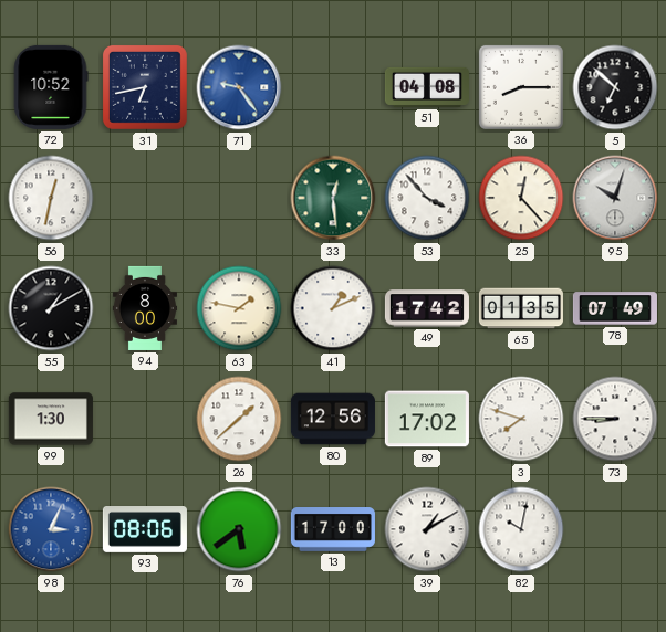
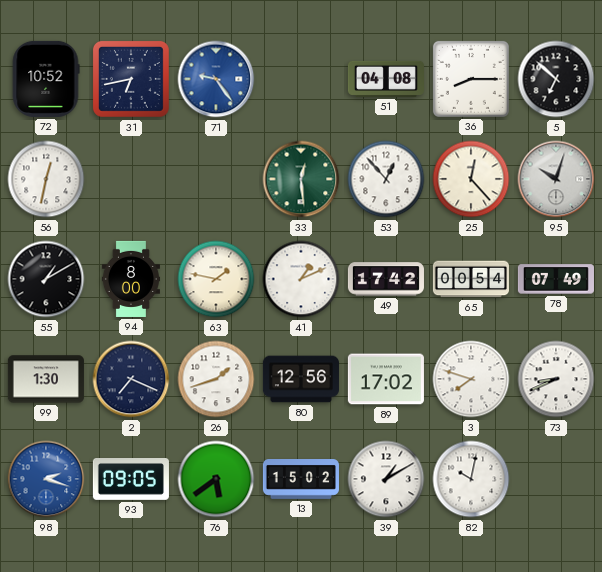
53: 3:53 -> 12:53
65: 01:35 -> 00:54
2: none -> 7:19
26: 1:38 -> 1:42
73: 8:45 -> 8:41
98: 3:04 -> 2:18
93: 08:06 -> 09:05
13: 17:00 -> 15:02
